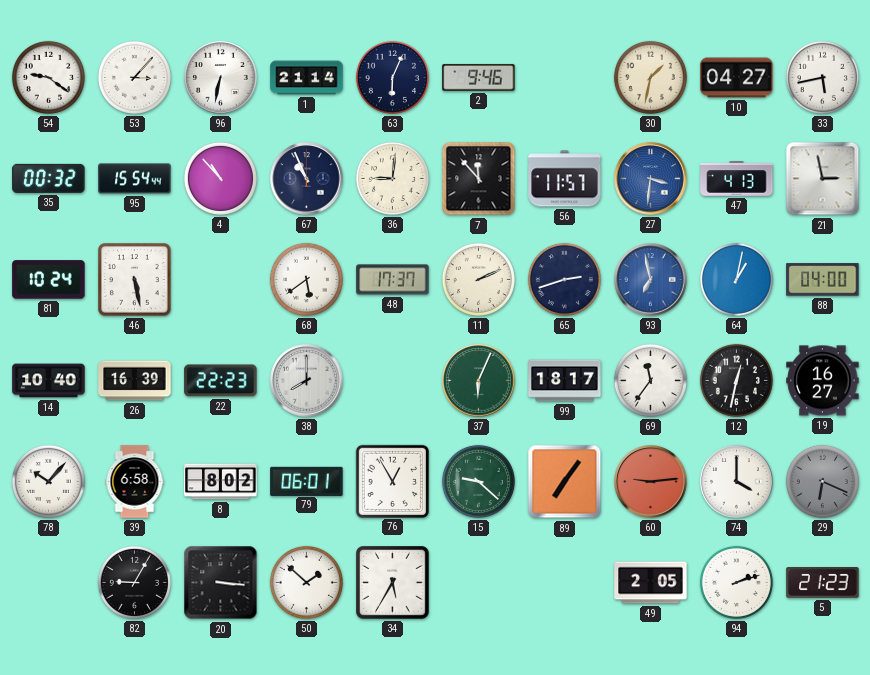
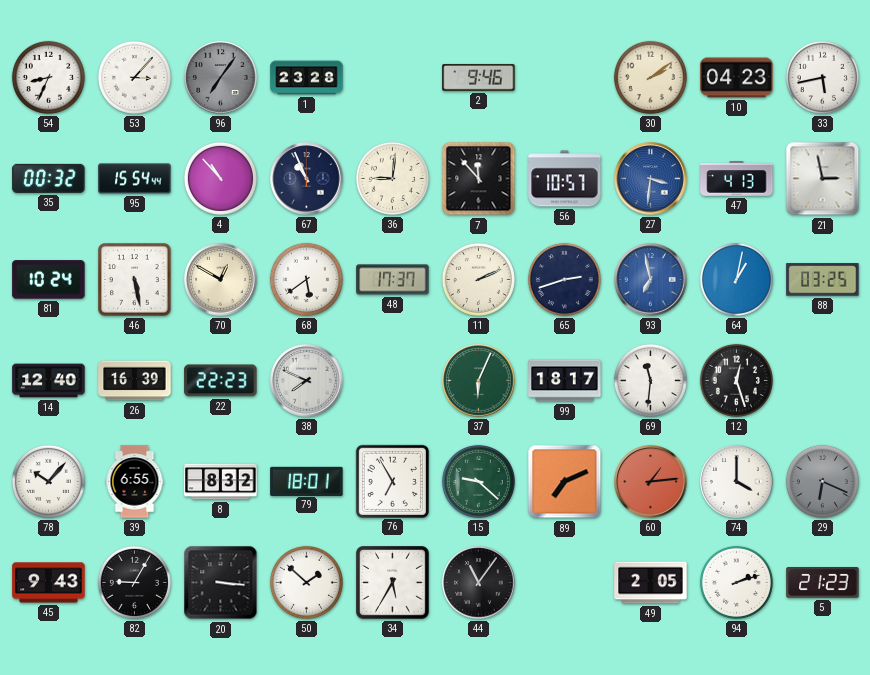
54: 9:21 -> 8:34
96: 6:32 -> 7:06
96 dial: white -> grey
1: 21:14 -> 23:28
63: 6:04 -> none
30: 1:32 -> 2:09
10: 04:27 -> 04:23
56: 11:57 -> 10:57
70: none -> 12:50
88: 04:00 -> 03:25
14: 10:40 -> 12:40
38: 8:00 -> 7:49
69: 11:36 -> 11:31
12: 12:32 -> 12:27
19: 16:27 -> none
39: 6:58 -> 6:55
8: 8:02 -> 8:32
79: 06:01 -> 18:01
76: 12:55 -> 6:55
89: 7:06 -> 7:11
60: 9:14 -> 1:14
45: none -> 9:43
44: none -> 11:06
